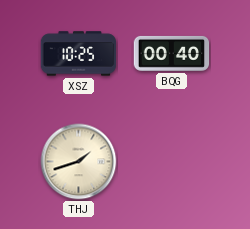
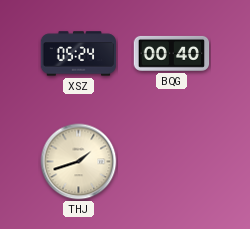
XSZ: 10:25 -> 05:24
